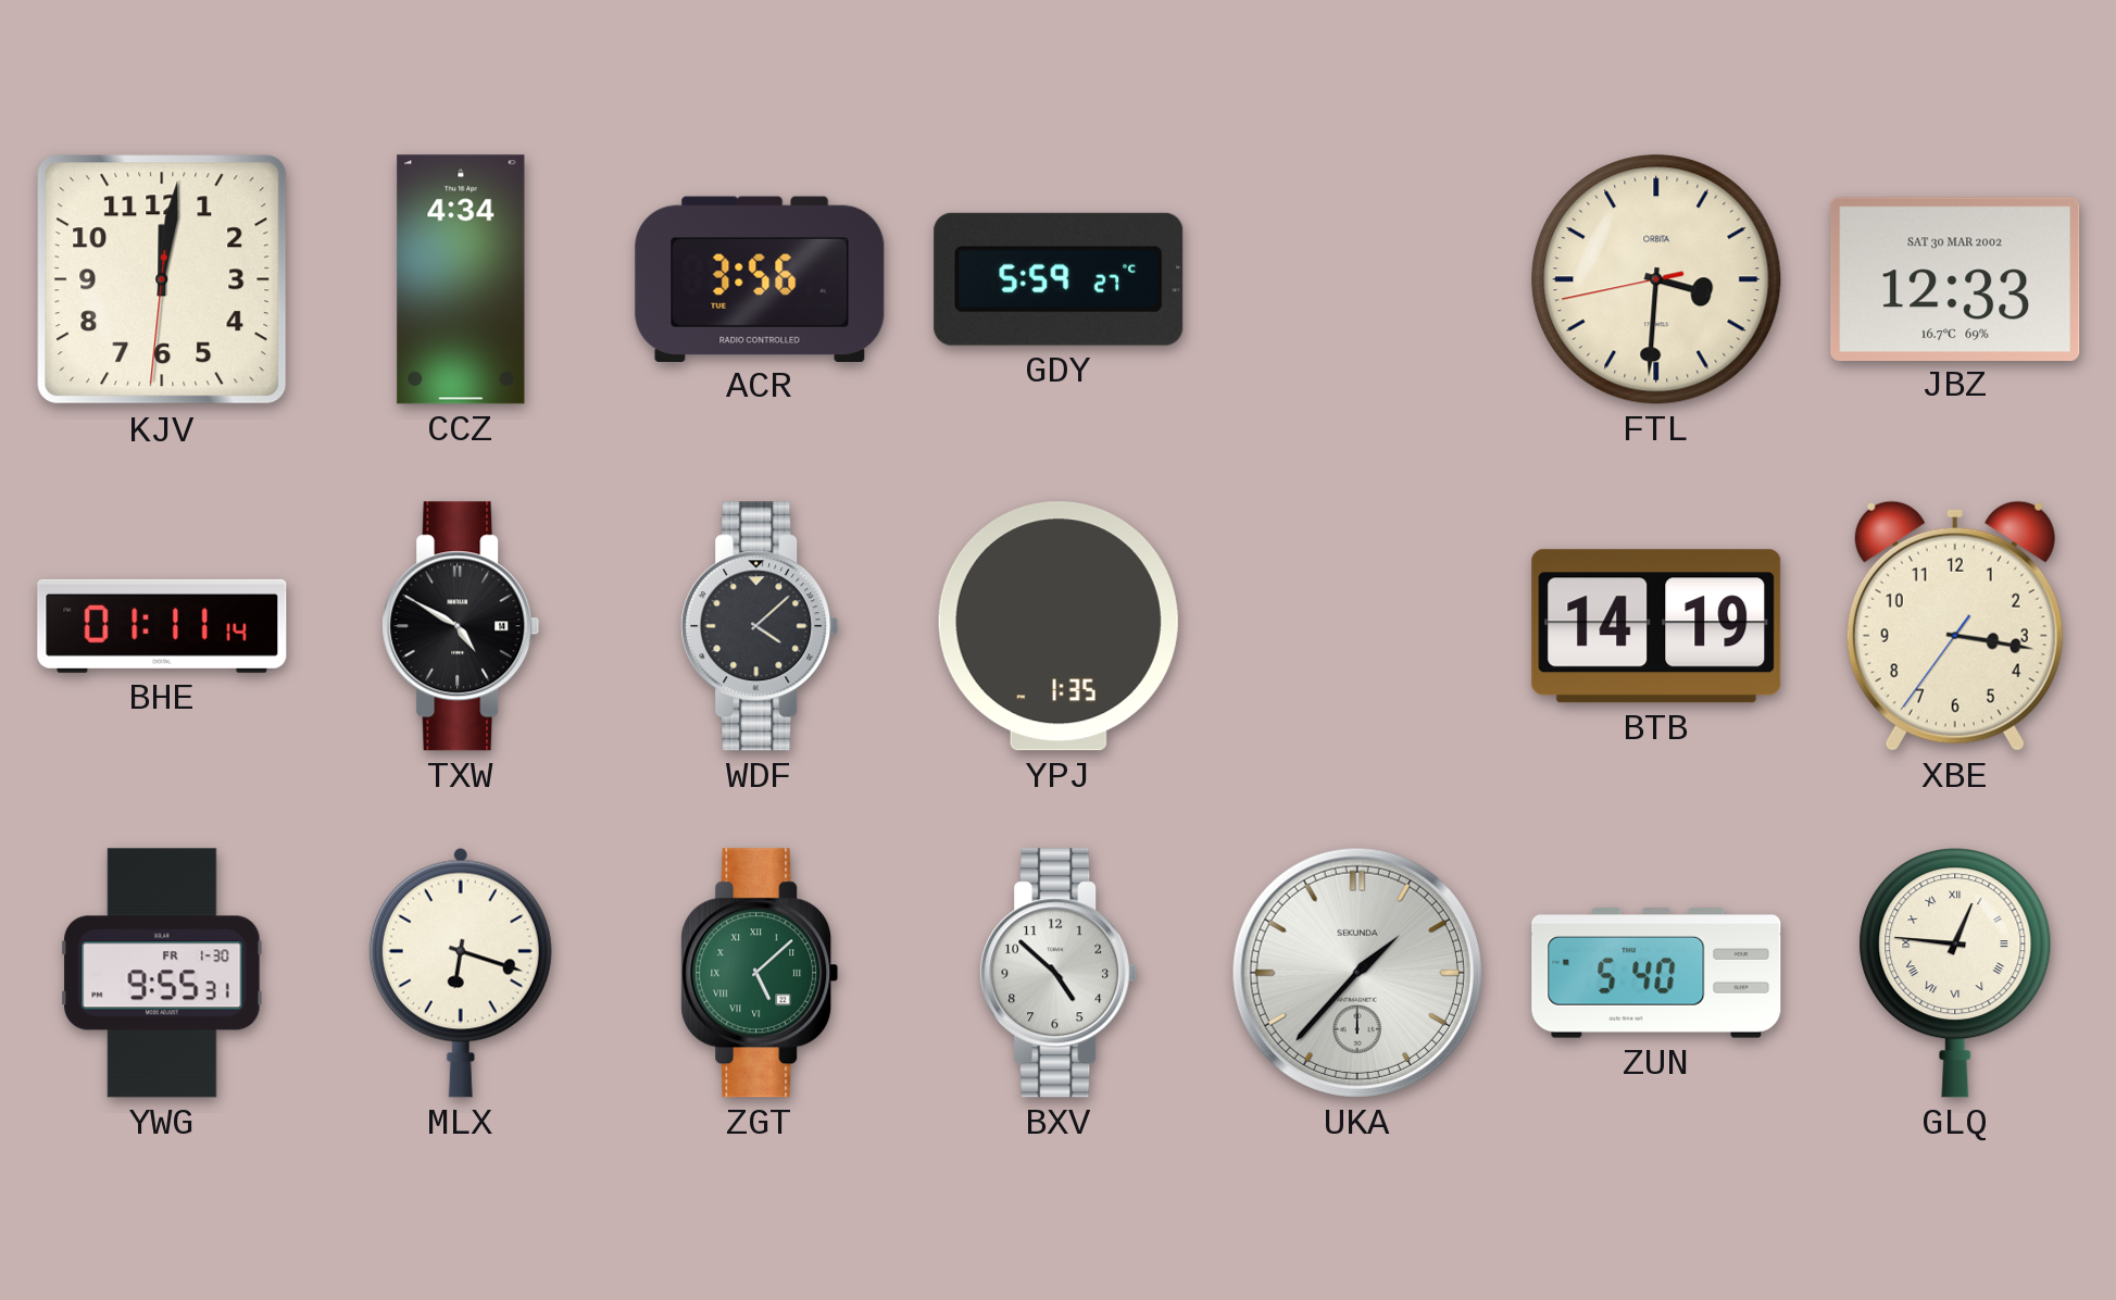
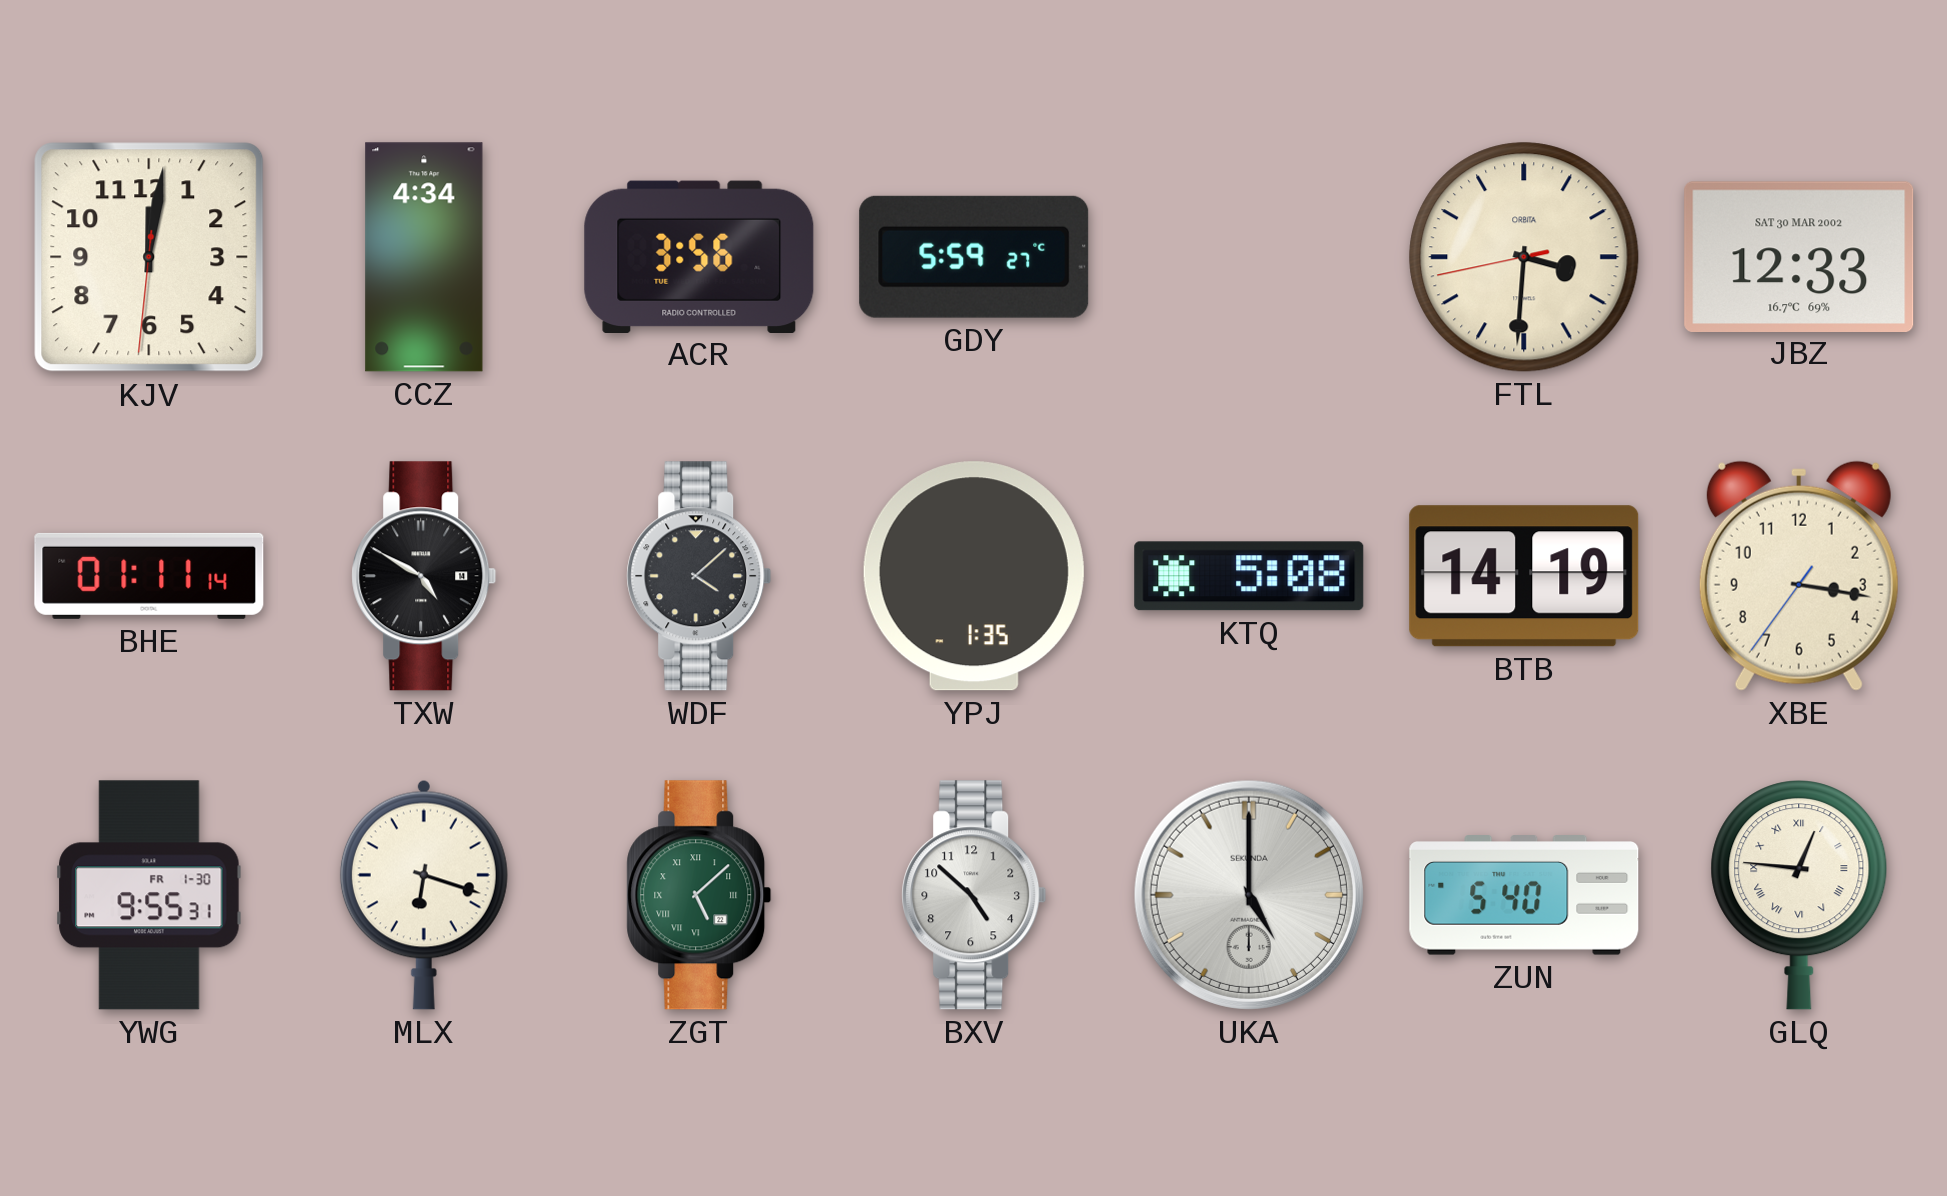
KTQ: none -> 5:08
UKA: 1:37 -> 5:00
